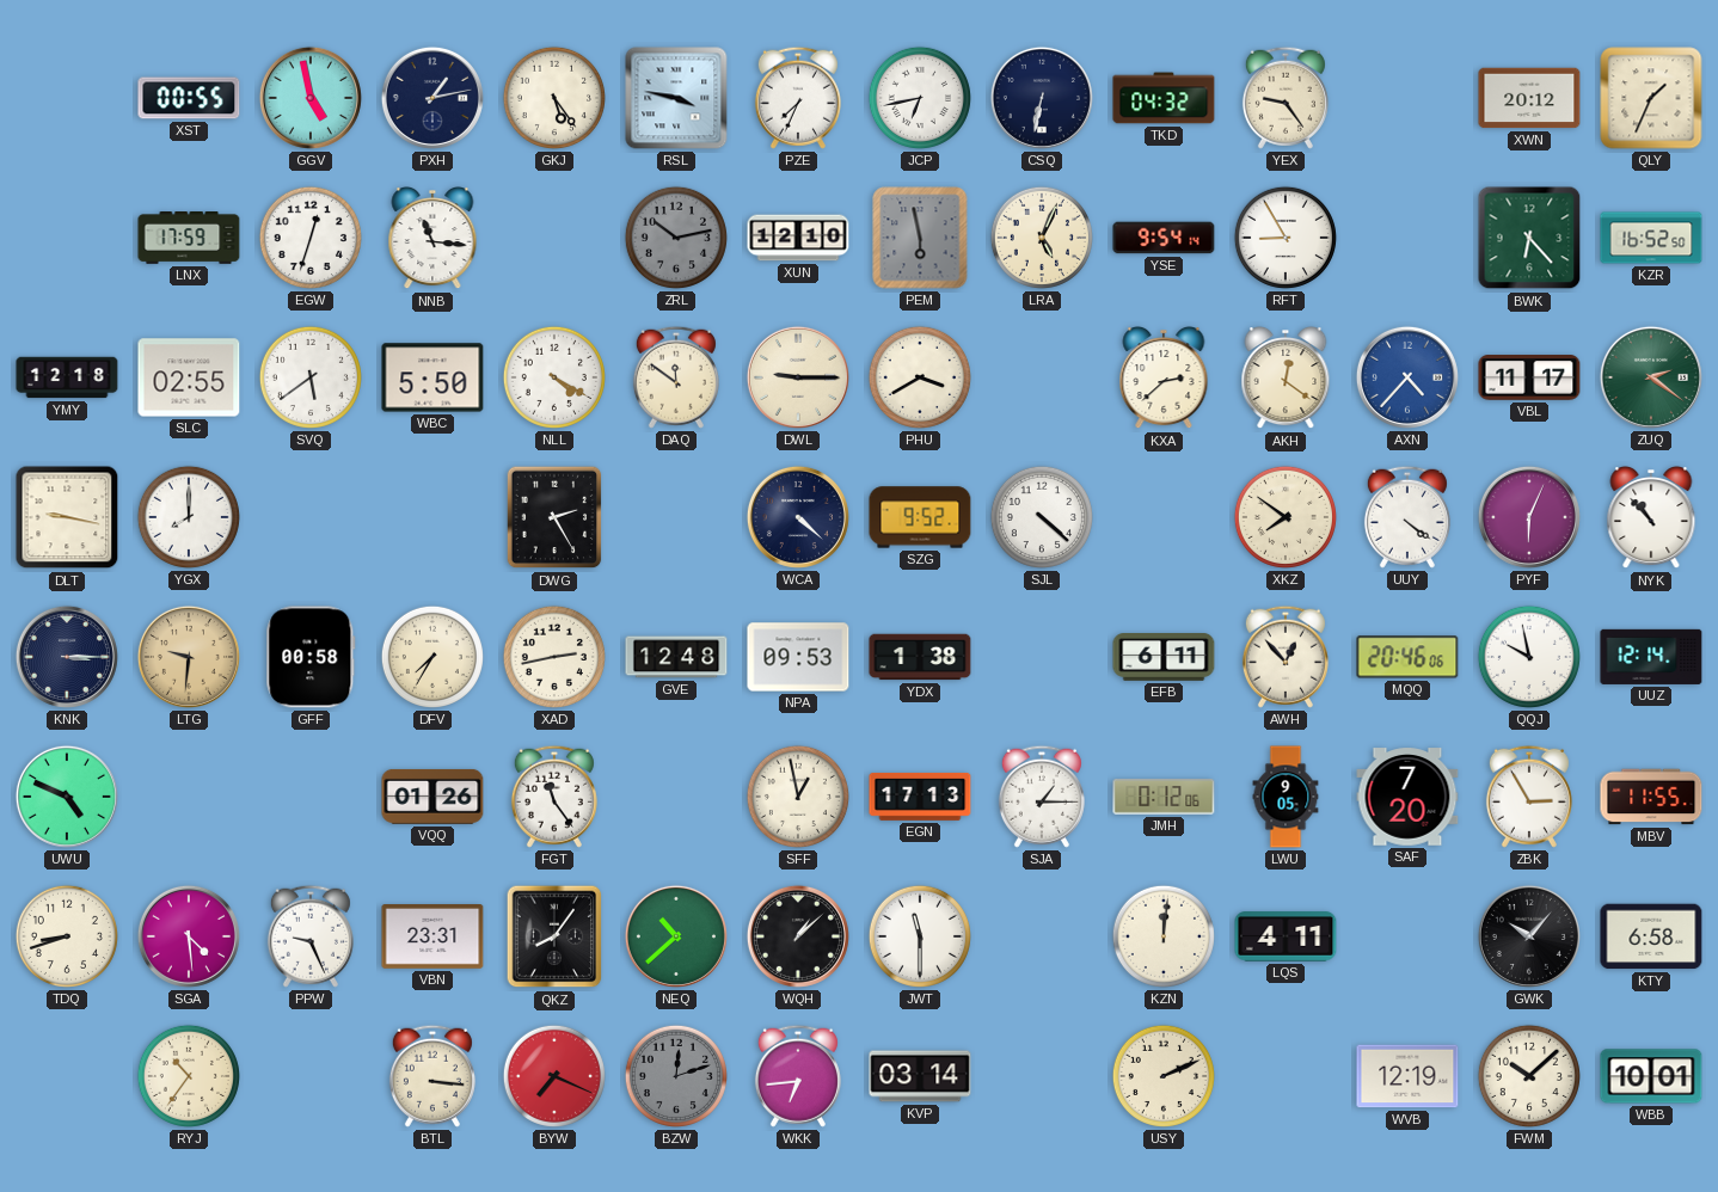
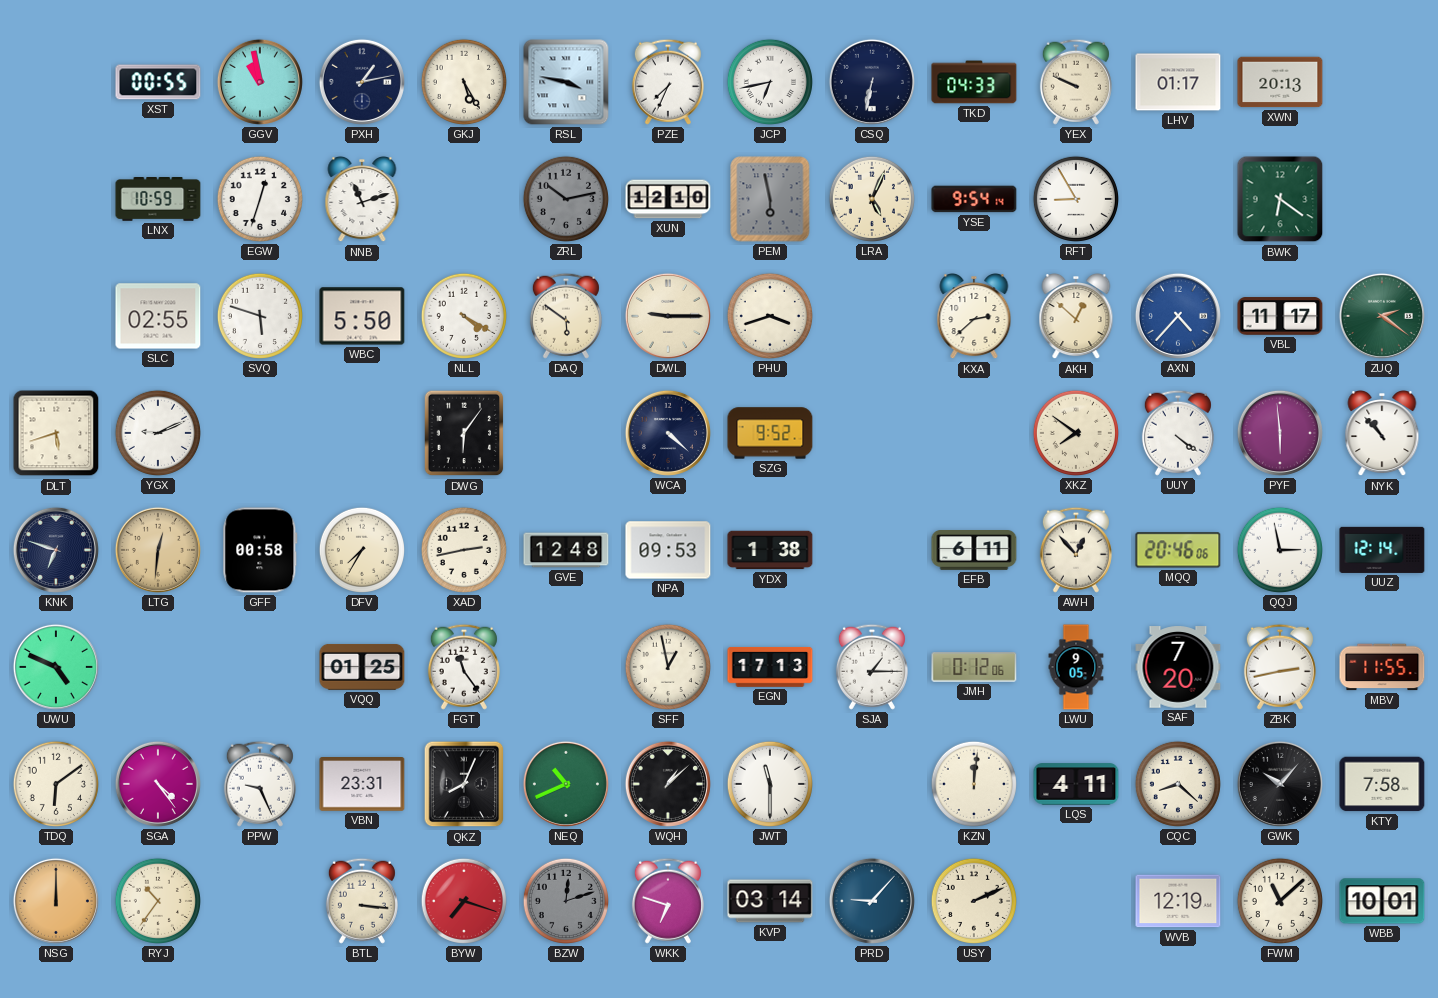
GGV: 4:58 -> 10:58
GKJ: 5:24 -> 5:25
TKD: 04:32 -> 04:33
YEX: 9:24 -> 9:49
LHV: none -> 01:17
XWN: 20:12 -> 20:13
QLY: 1:34 -> none
LNX: 17:59 -> 10:59
NNB: 11:16 -> 11:12
BWK: 6:23 -> 6:21
KZR: 16:52 -> none
YMY: 12:18 -> none
SVQ: 5:39 -> 5:48
DAQ: 11:51 -> 5:51
PHU: 3:40 -> 3:42
AKH: 12:21 -> 12:52
DLT: 9:17 -> 5:42
YGX: 8:00 -> 9:11
DWG: 2:25 -> 6:06
SJL: 4:22 -> none
PYF: 6:04 -> 5:59
KNK: 3:15 -> 6:48
LTG: 9:31 -> 12:31
QQJ: 9:58 -> 2:58
VQQ: 01:26 -> 01:25
ZBK: 2:55 -> 2:43
TDQ: 8:42 -> 6:09
SGA: 4:29 -> 4:24
QKZ: 8:06 -> 8:04
NEQ: 10:38 -> 10:41
CQC: none -> 8:22
KTY: 6:58 -> 7:58
NSG: none -> 12:00
BYW: 7:19 -> 7:18
WKK: 6:44 -> 6:48
PRD: none -> 9:07
FWM: 10:08 -> 11:08
